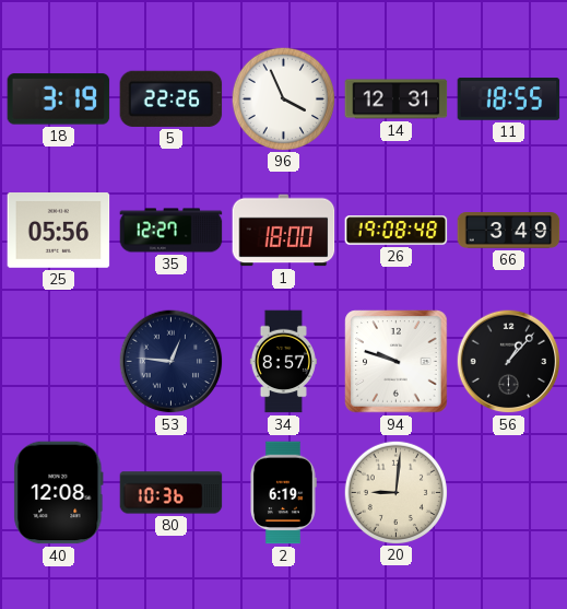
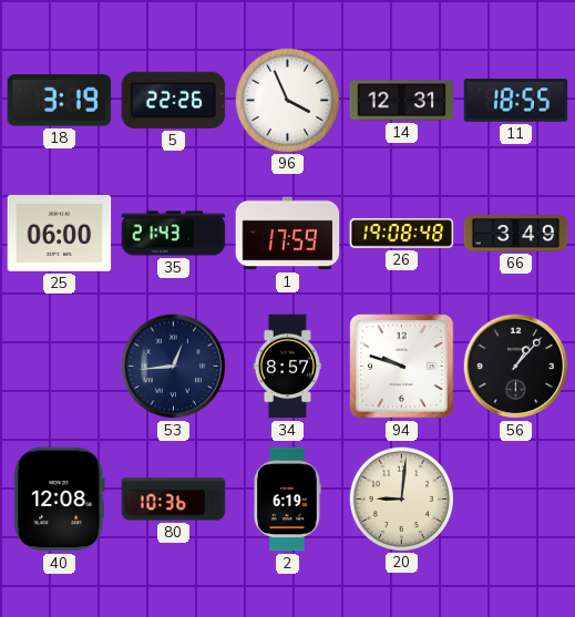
25: 05:56 -> 06:00
35: 12:27 -> 21:43
1: 18:00 -> 17:59
53: 12:46 -> 12:44
